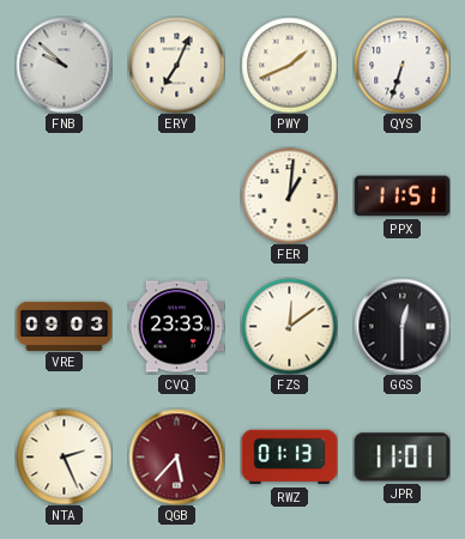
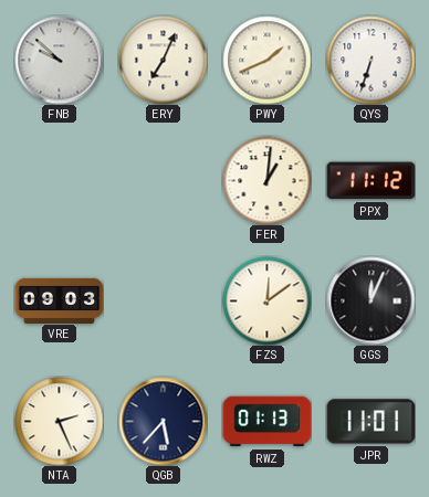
PPX: 11:51 -> 11:12
CVQ: 23:33 -> none
GGS: 12:30 -> 12:04
QGB dial: burgundy -> navy
